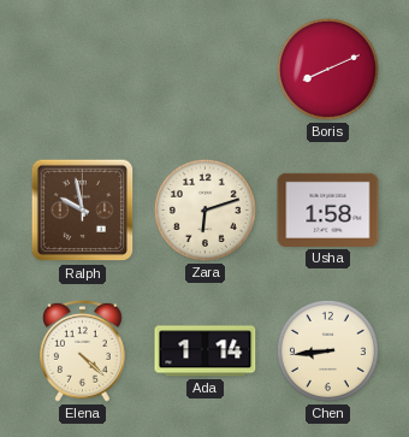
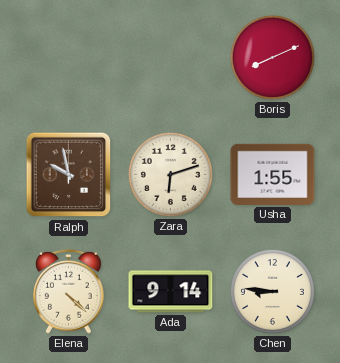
Usha: 1:58 -> 1:55
Ada: 1:14 -> 9:14
Chen: 8:44 -> 8:46
